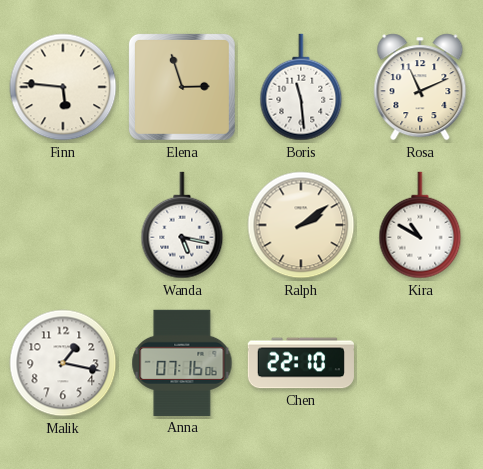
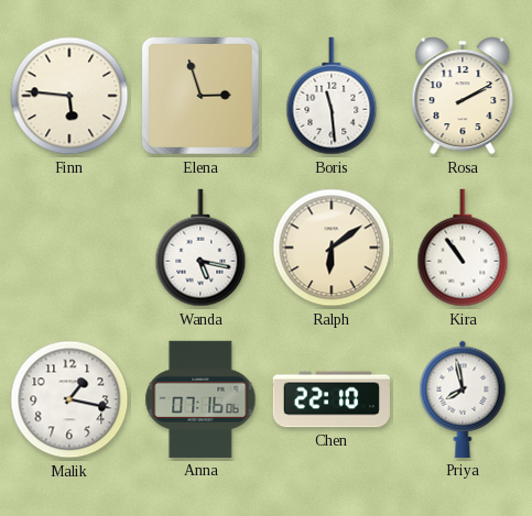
Rosa: 11:11 -> 2:10
Ralph: 2:09 -> 6:09
Kira: 10:50 -> 10:54
Priya: none -> 7:58
